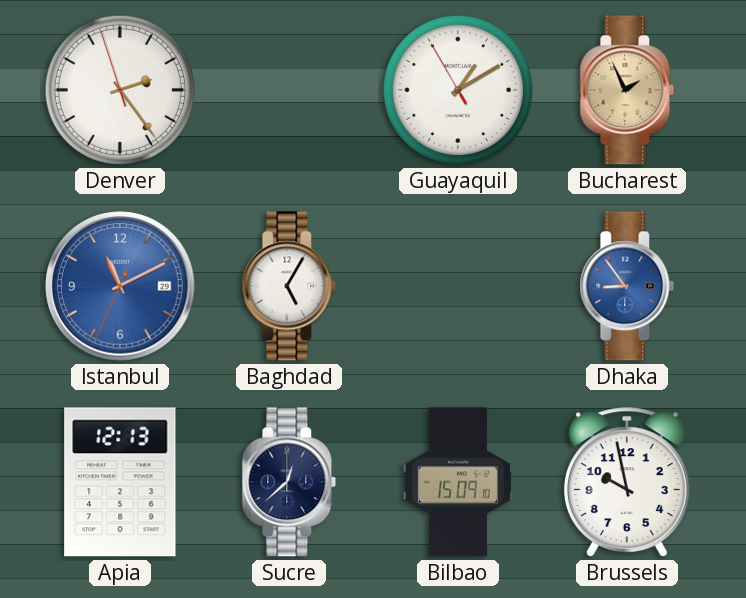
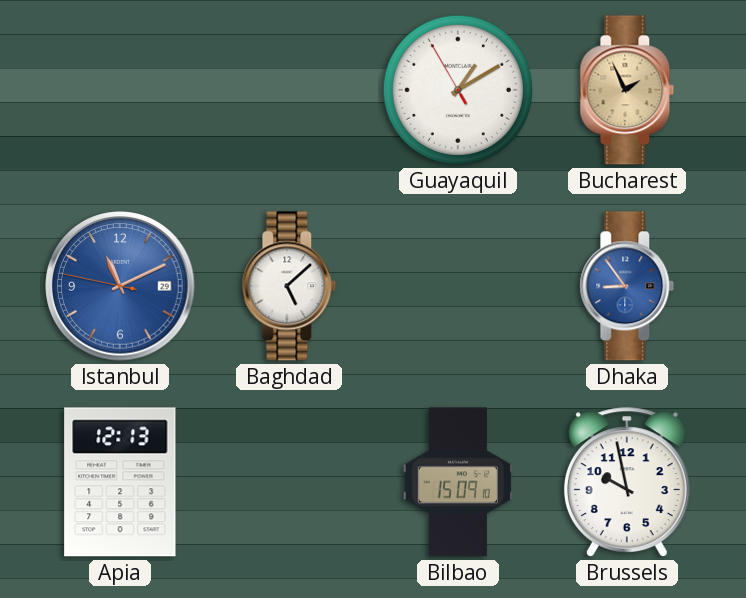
Denver: 2:23 -> none
Istanbul: 11:10:34 -> 11:10:47
Baghdad: 5:05 -> 5:08
Sucre: 12:38 -> none
